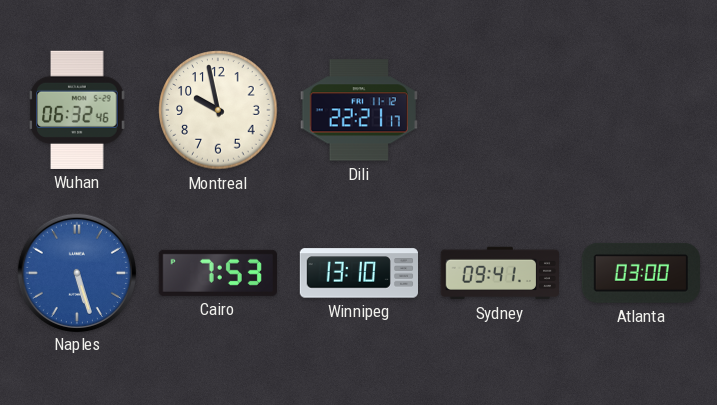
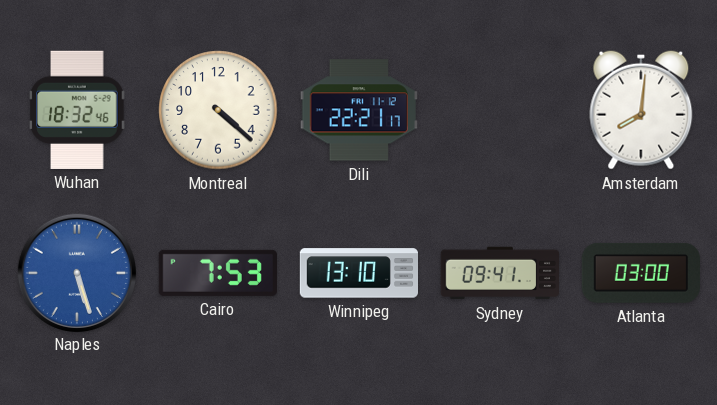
Wuhan: 06:32 -> 18:32
Montreal: 9:58 -> 4:22
Amsterdam: none -> 8:01
